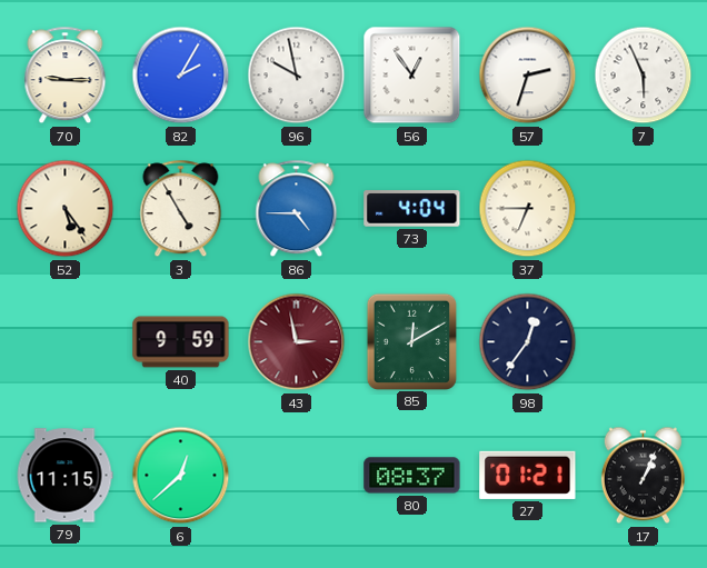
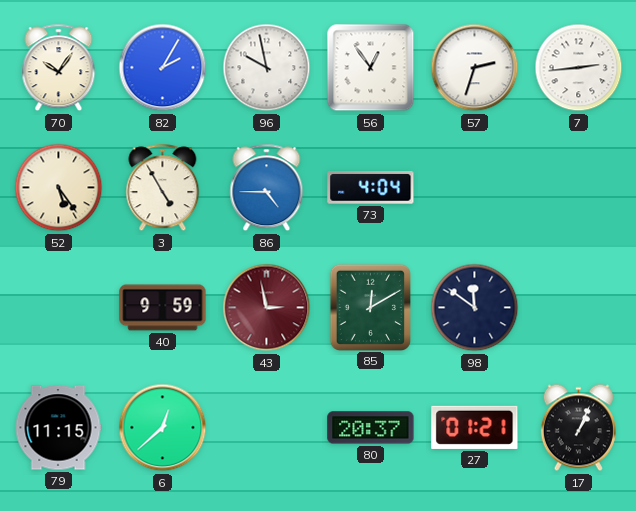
70: 9:15 -> 10:06
7: 5:56 -> 2:44
37: 6:45 -> none
98: 12:36 -> 11:51
80: 08:37 -> 20:37
